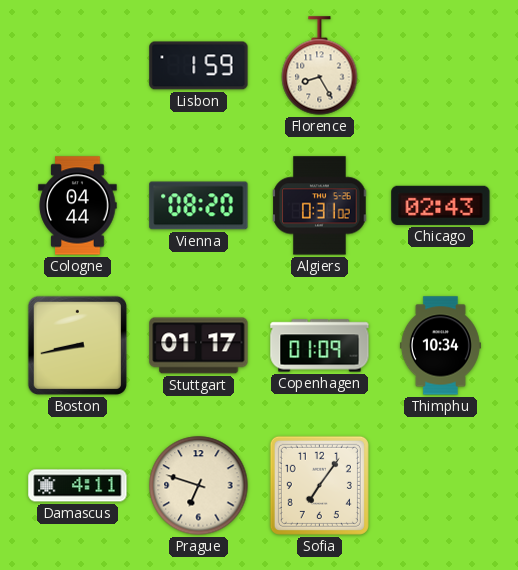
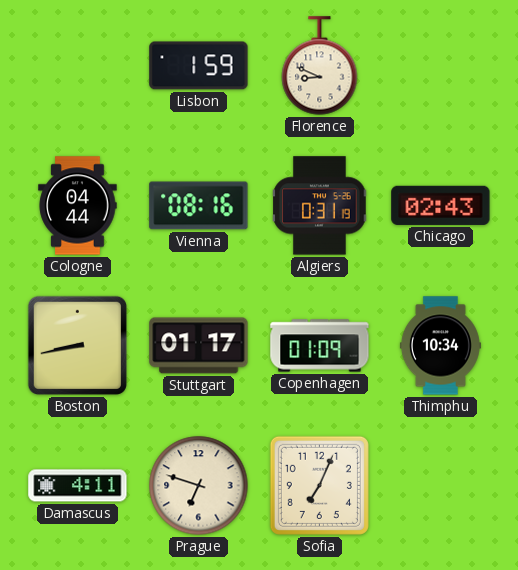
Florence: 8:25 -> 8:49
Vienna: 08:20 -> 08:16
Algiers: 0:31:02 -> 0:31:19
Sofia: 7:06 -> 7:04
